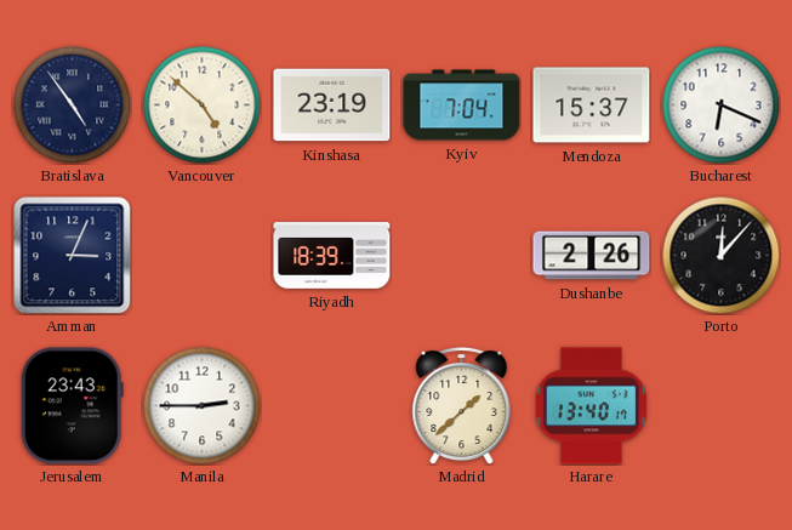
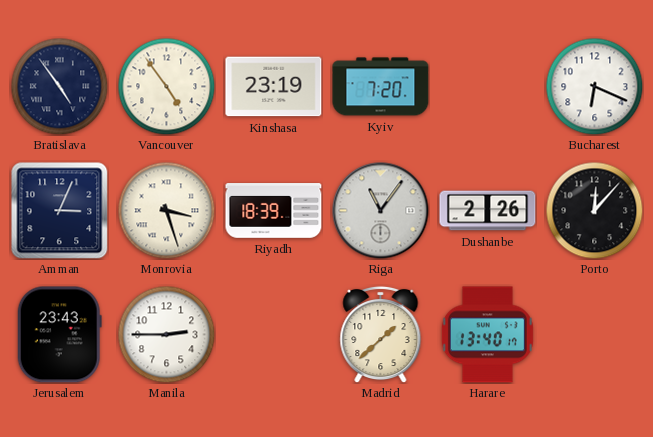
Vancouver: 4:52 -> 4:54
Kyiv: 7:04 -> 7:20
Mendoza: 15:37 -> none
Monrovia: none -> 3:27
Riga: none -> 11:06
